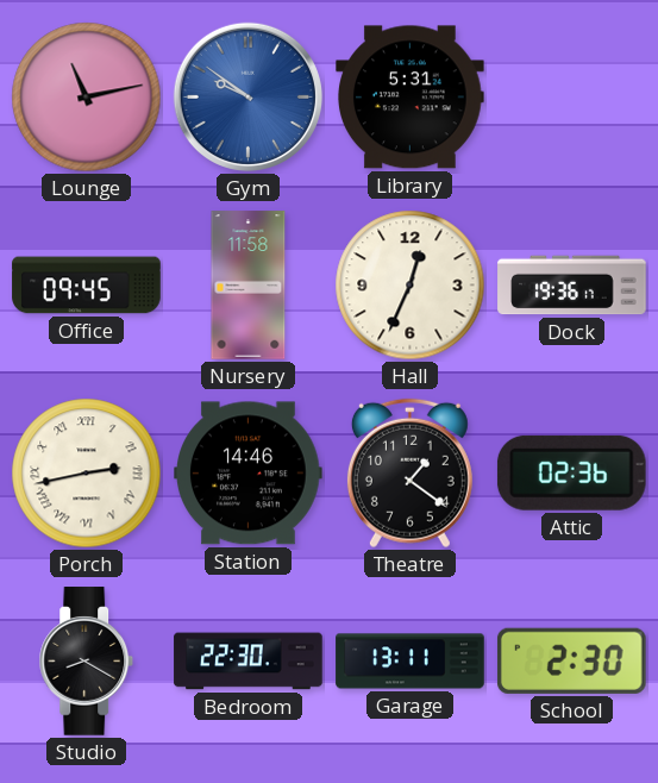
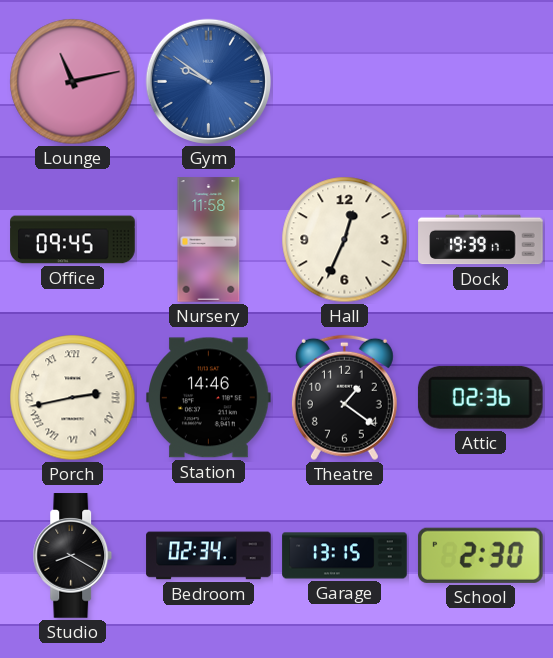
Library: 5:31 -> none
Dock: 19:36 -> 19:39
Bedroom: 22:30 -> 02:34
Garage: 13:11 -> 13:15
